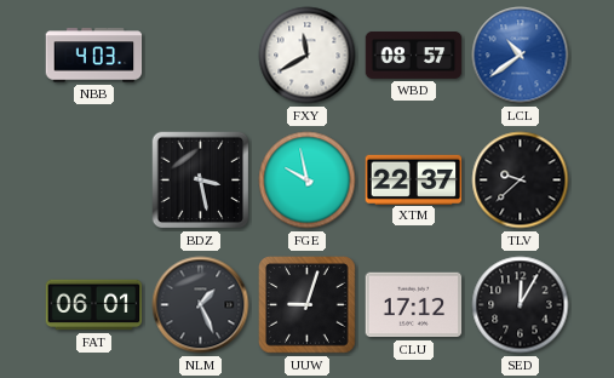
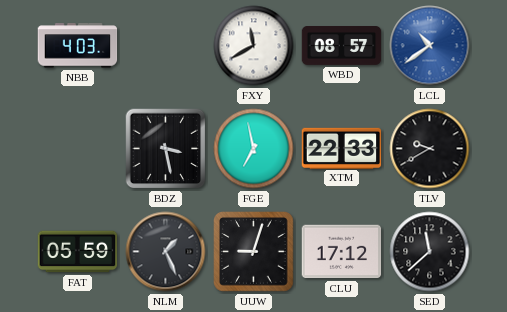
FGE: 9:58 -> 6:58
XTM: 22:37 -> 22:33
TLV: 9:38 -> 9:40
FAT: 06:01 -> 05:59
SED: 12:05 -> 11:38
